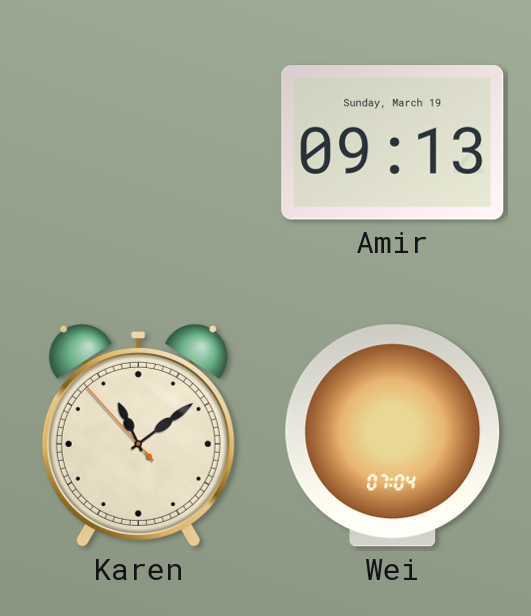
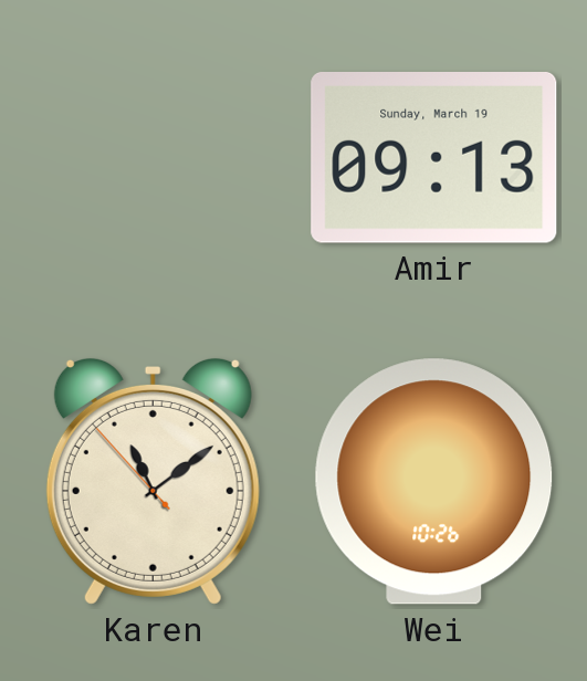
Wei: 07:04 -> 10:26
